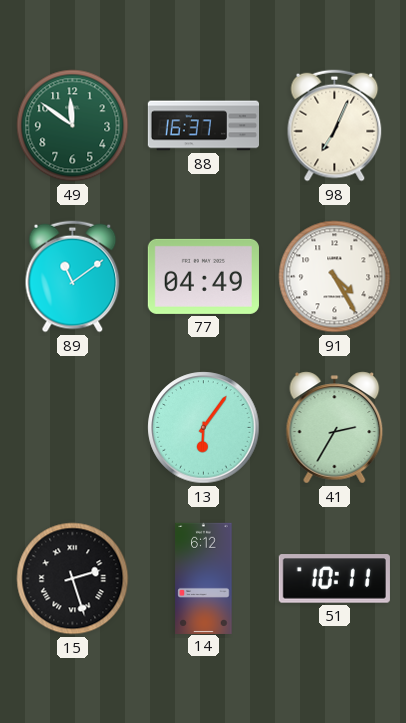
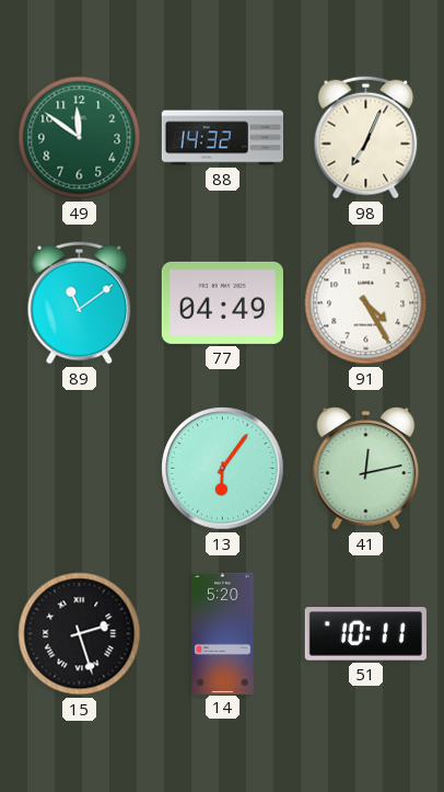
88: 16:37 -> 14:32
41: 2:35 -> 12:13
14: 6:12 -> 5:20
